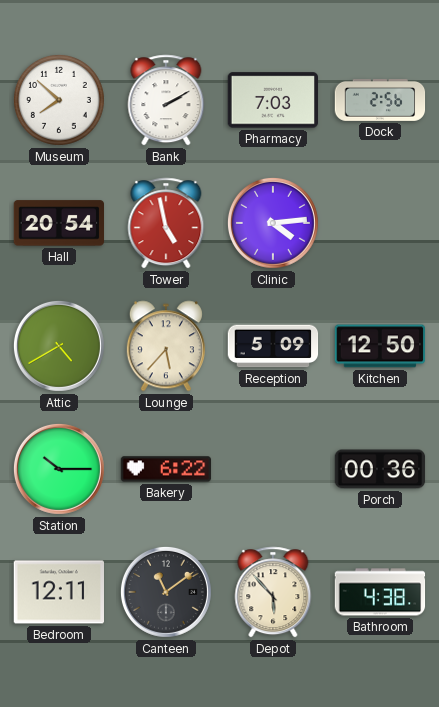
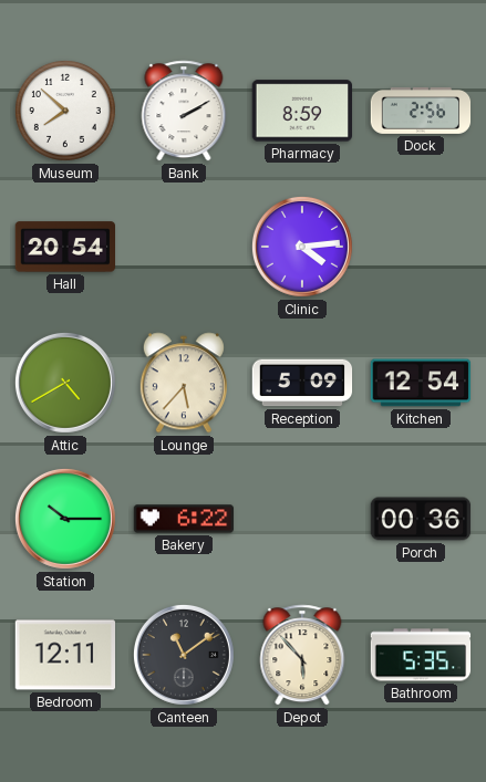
Pharmacy: 7:03 -> 8:59
Tower: 4:58 -> none
Kitchen: 12:50 -> 12:54
Bathroom: 4:38 -> 5:35
